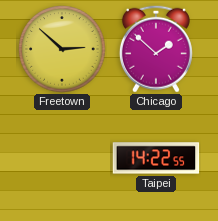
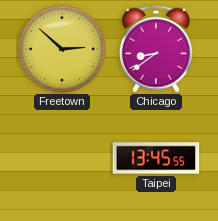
Chicago: 1:52 -> 8:39
Taipei: 14:22 -> 13:45
